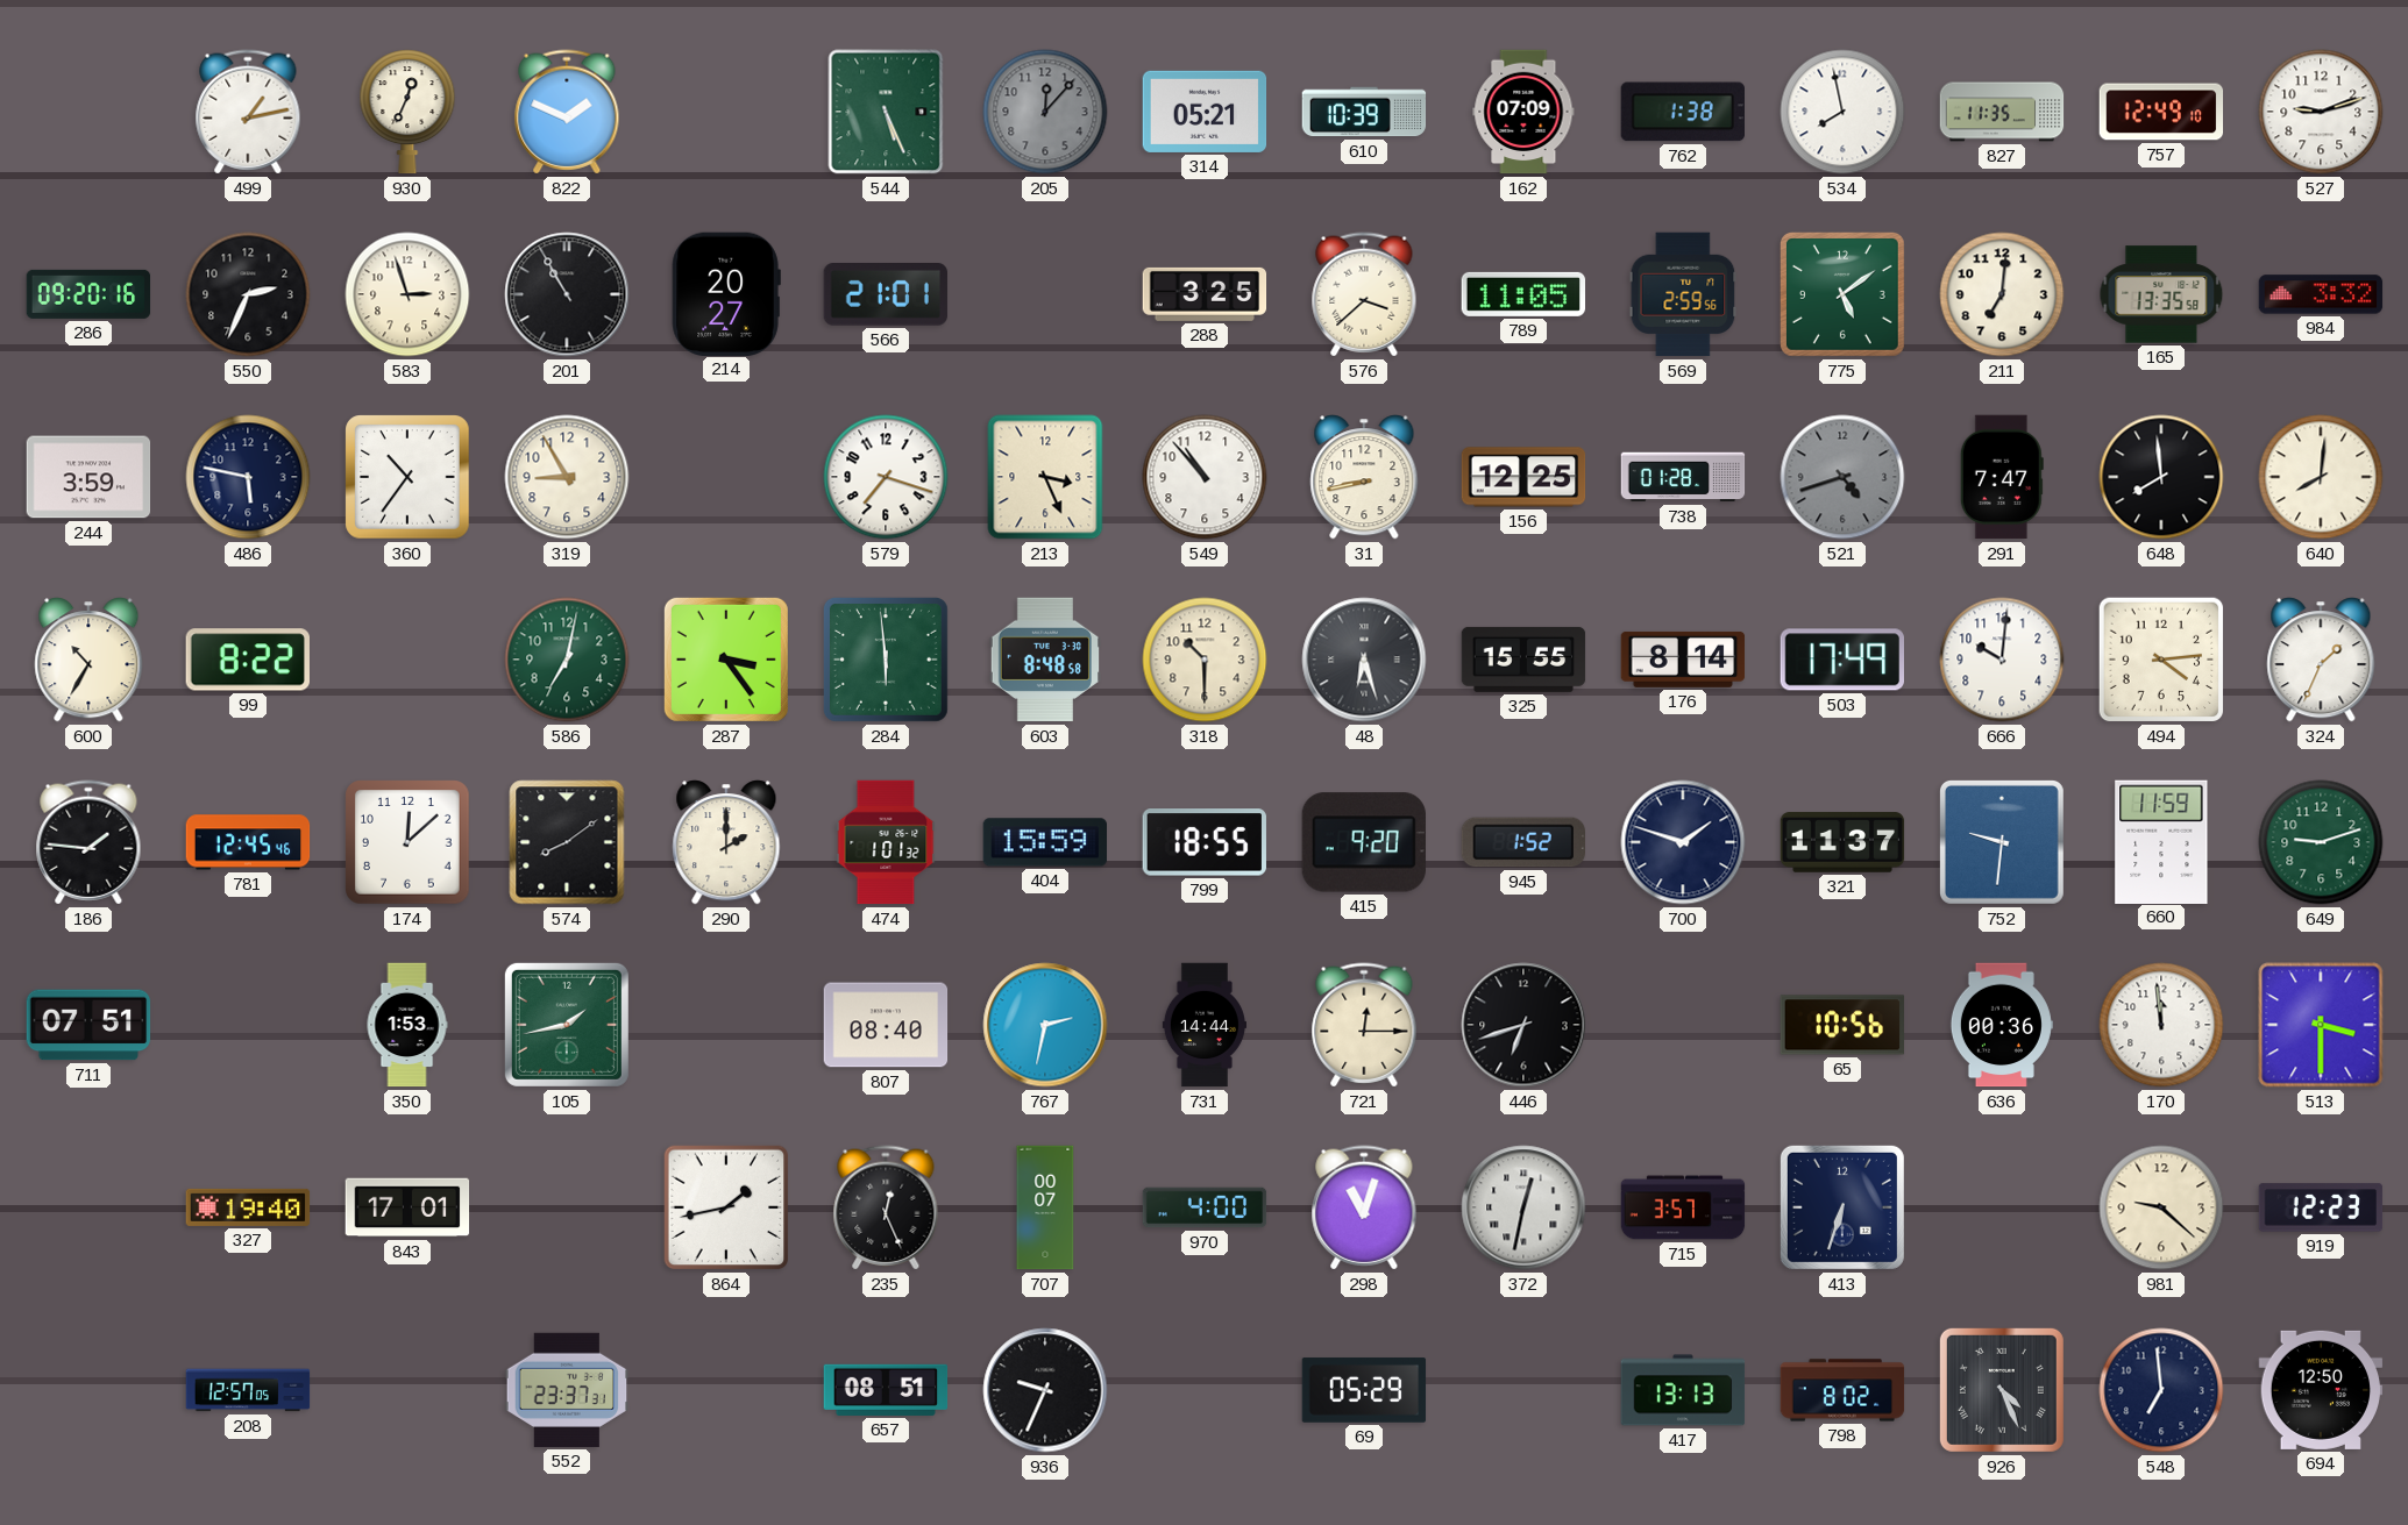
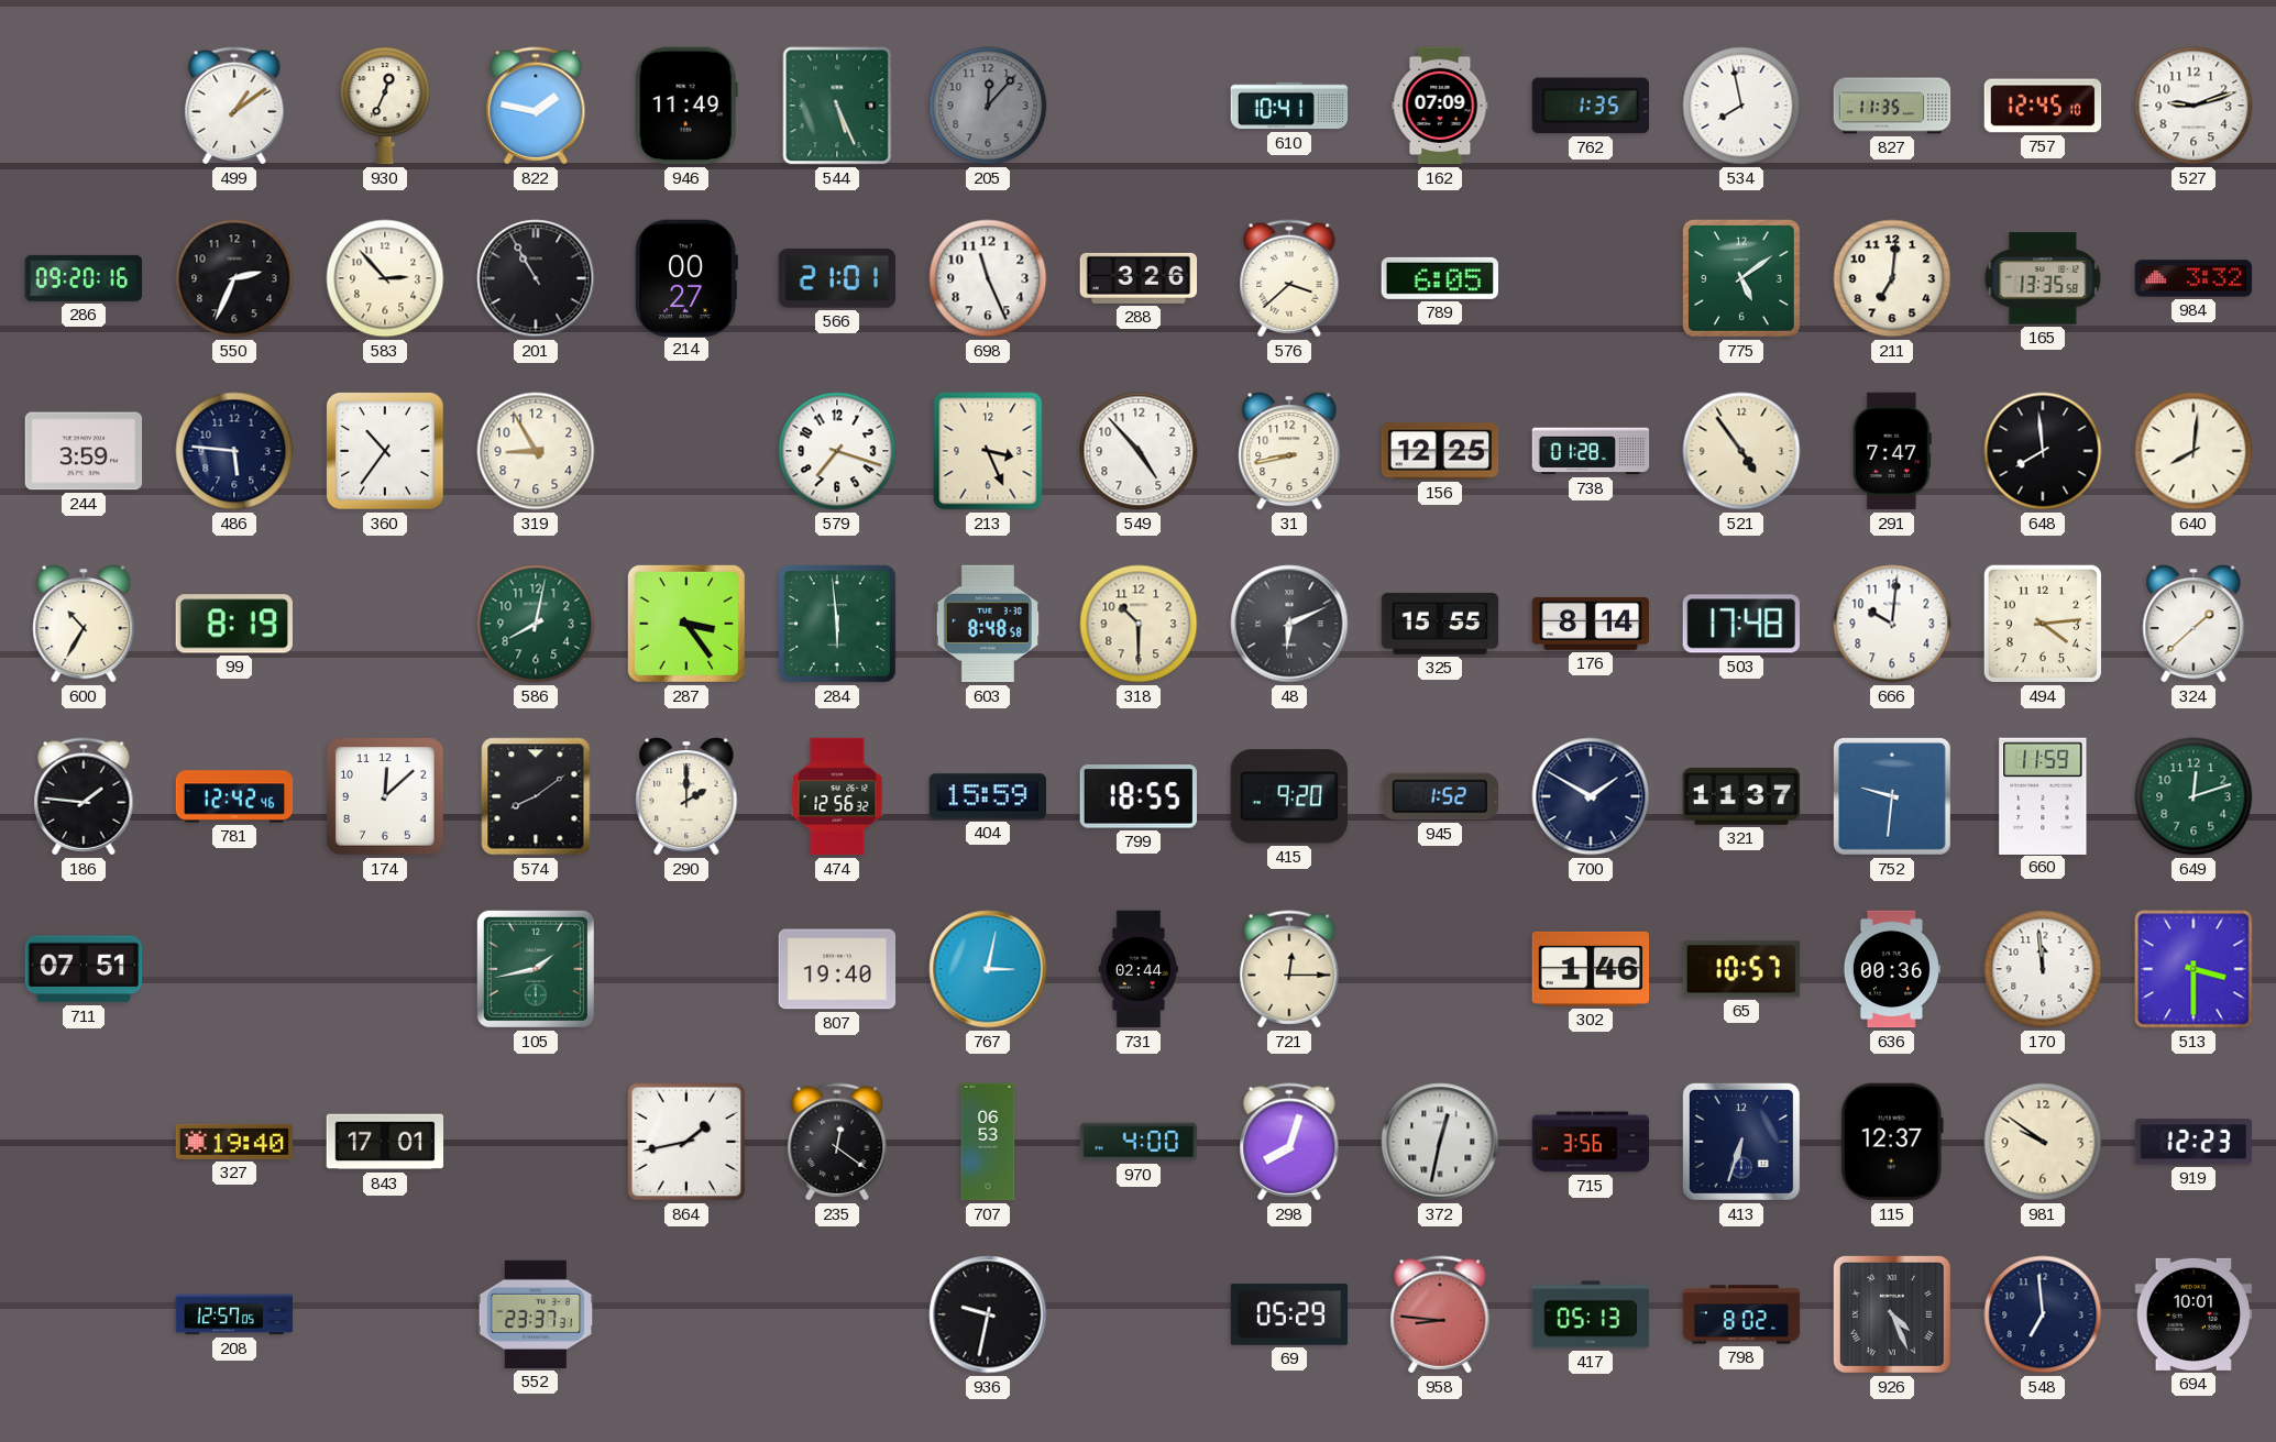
499: 1:13 -> 1:09
822: 1:49 -> 1:47
946: none -> 11:49
314: 05:21 -> none
610: 10:39 -> 10:41
762: 1:38 -> 1:35
757: 12:49 -> 12:45
583: 2:57 -> 2:53
214: 20:27 -> 00:27
698: none -> 11:26
288: 3:25 -> 3:26
789: 11:05 -> 6:05
569: 2:59 -> none
486: 5:47 -> 5:46
549: 10:53 -> 4:53
521: 4:42 -> 4:54
521 dial: grey -> cream
99: 8:22 -> 8:19
586: 7:02 -> 8:02
48: 6:27 -> 6:11
503: 17:49 -> 17:48
324: 1:34 -> 1:38
781: 12:45 -> 12:42
474: 1:01 -> 12:56
700: 1:48 -> 1:50
649: 9:12 -> 12:12
350: 1:53 -> none
807: 08:40 -> 19:40
767: 2:32 -> 3:02
731: 14:44 -> 02:44
446: 6:42 -> none
302: none -> 1:46
65: 10:56 -> 10:57
235: 12:26 -> 12:21
707: 00:07 -> 06:53
298: 11:03 -> 8:03
715: 3:57 -> 3:56
115: none -> 12:37
981: 9:22 -> 9:51
657: 08:51 -> none
936: 9:34 -> 9:32
958: none -> 8:46
417: 13:13 -> 05:13
694: 12:50 -> 10:01
